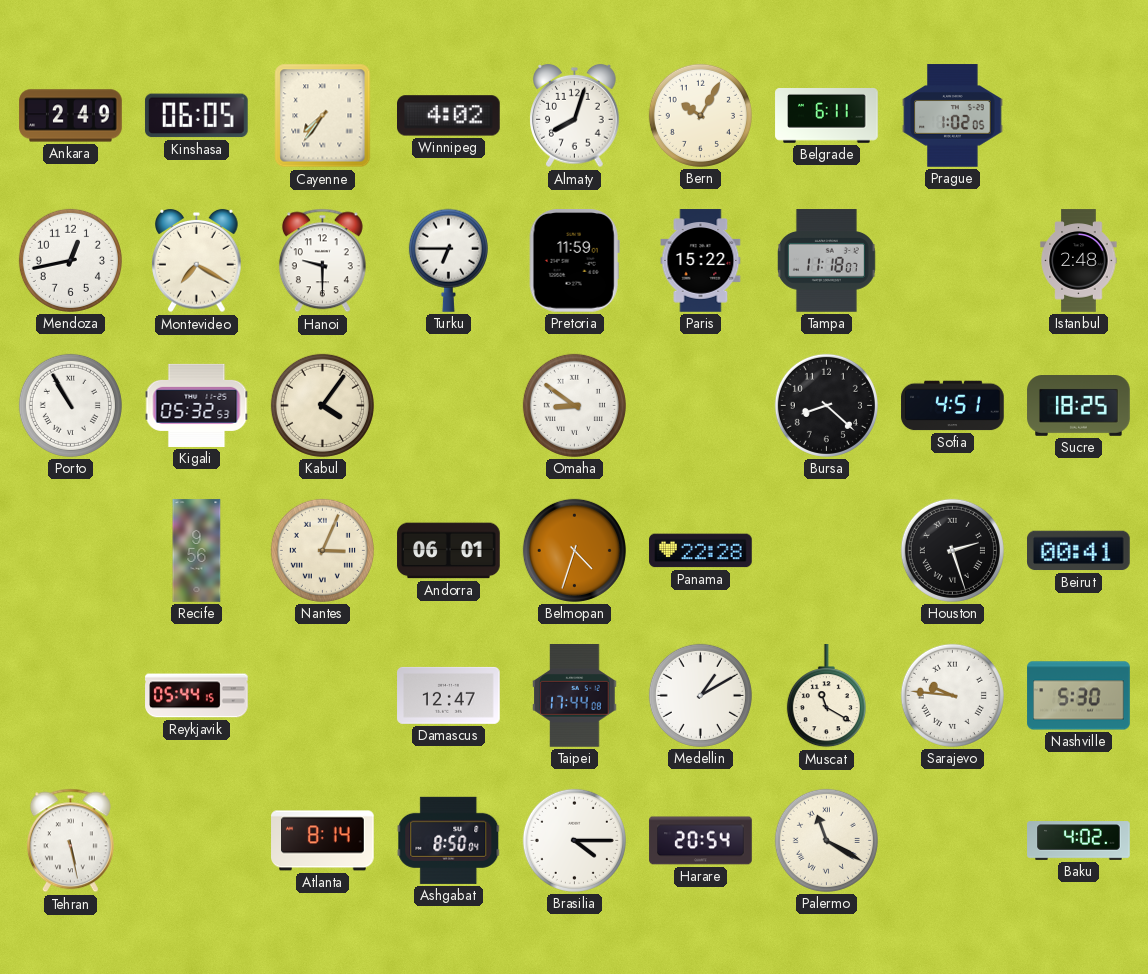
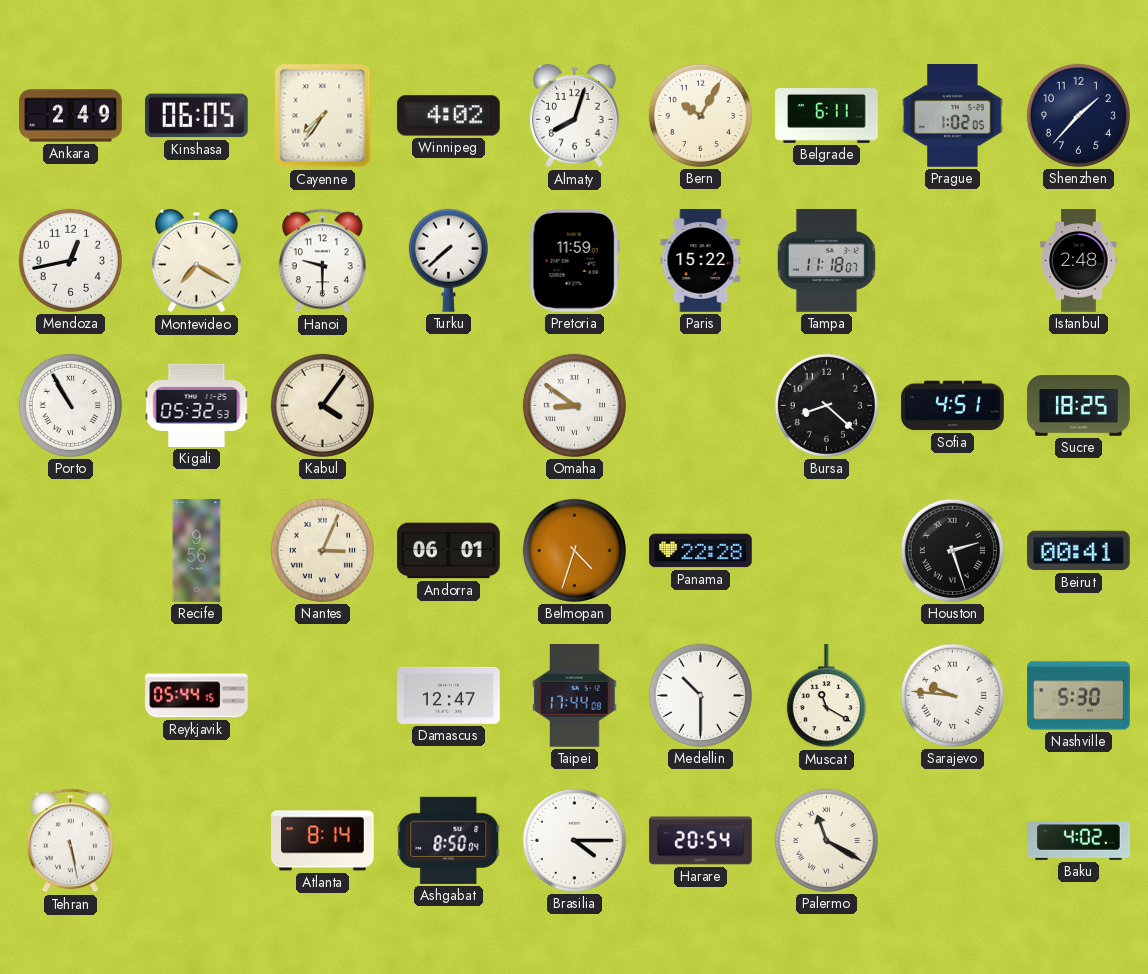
Shenzhen: none -> 1:37
Turku: 6:45 -> 7:38
Medellin: 1:10 -> 10:30
